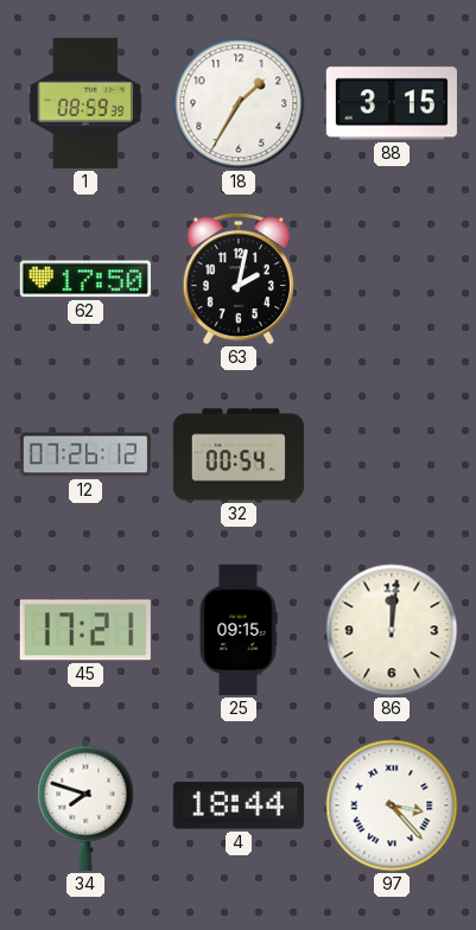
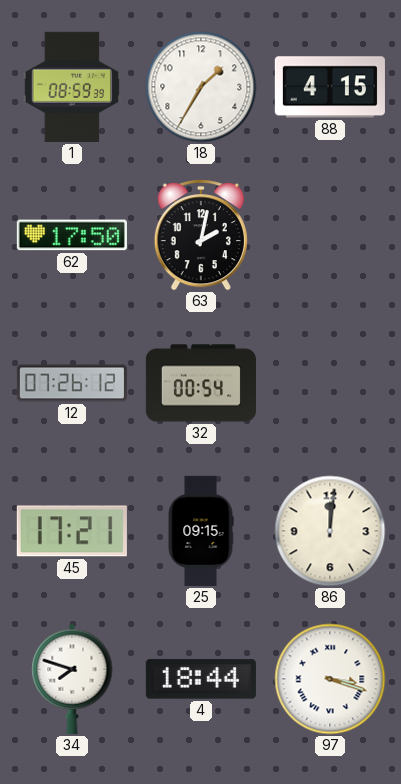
88: 3:15 -> 4:15
97: 3:23 -> 3:18
